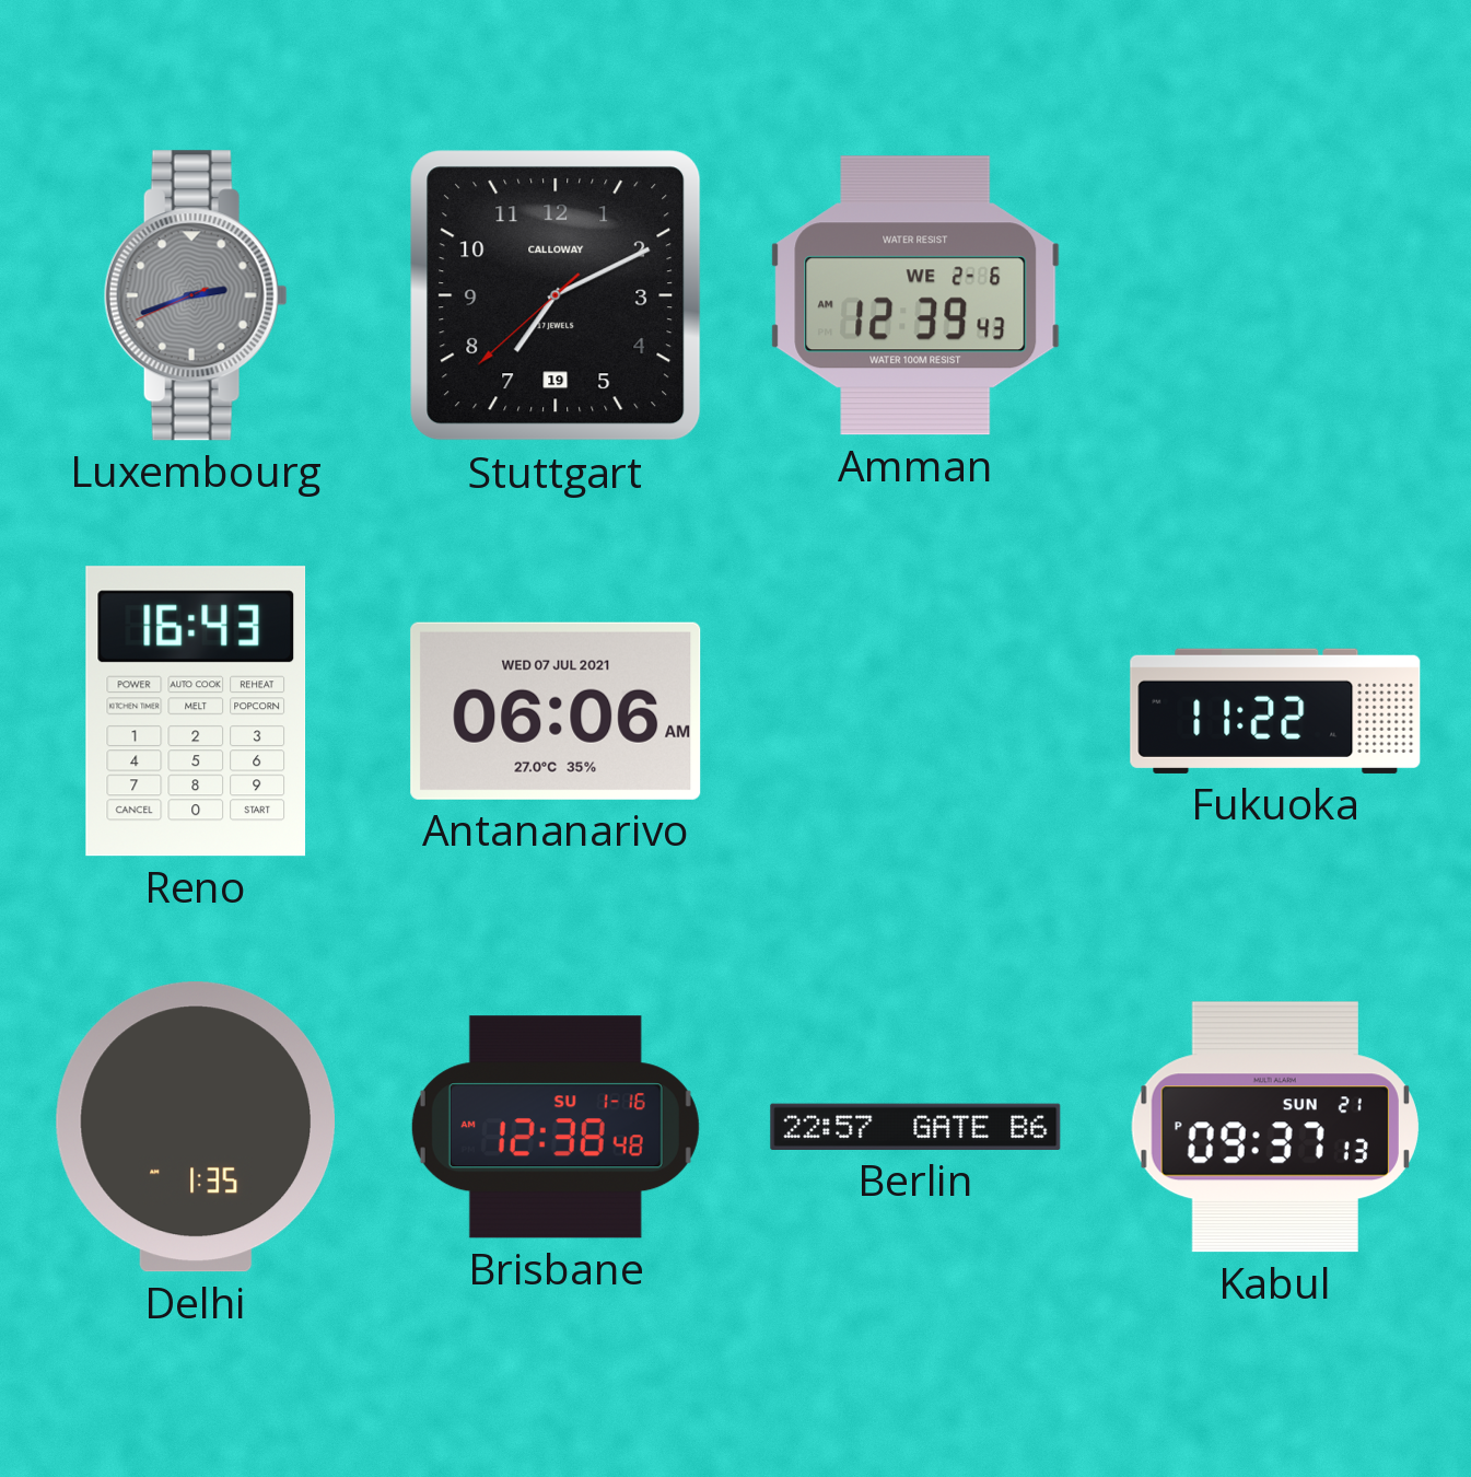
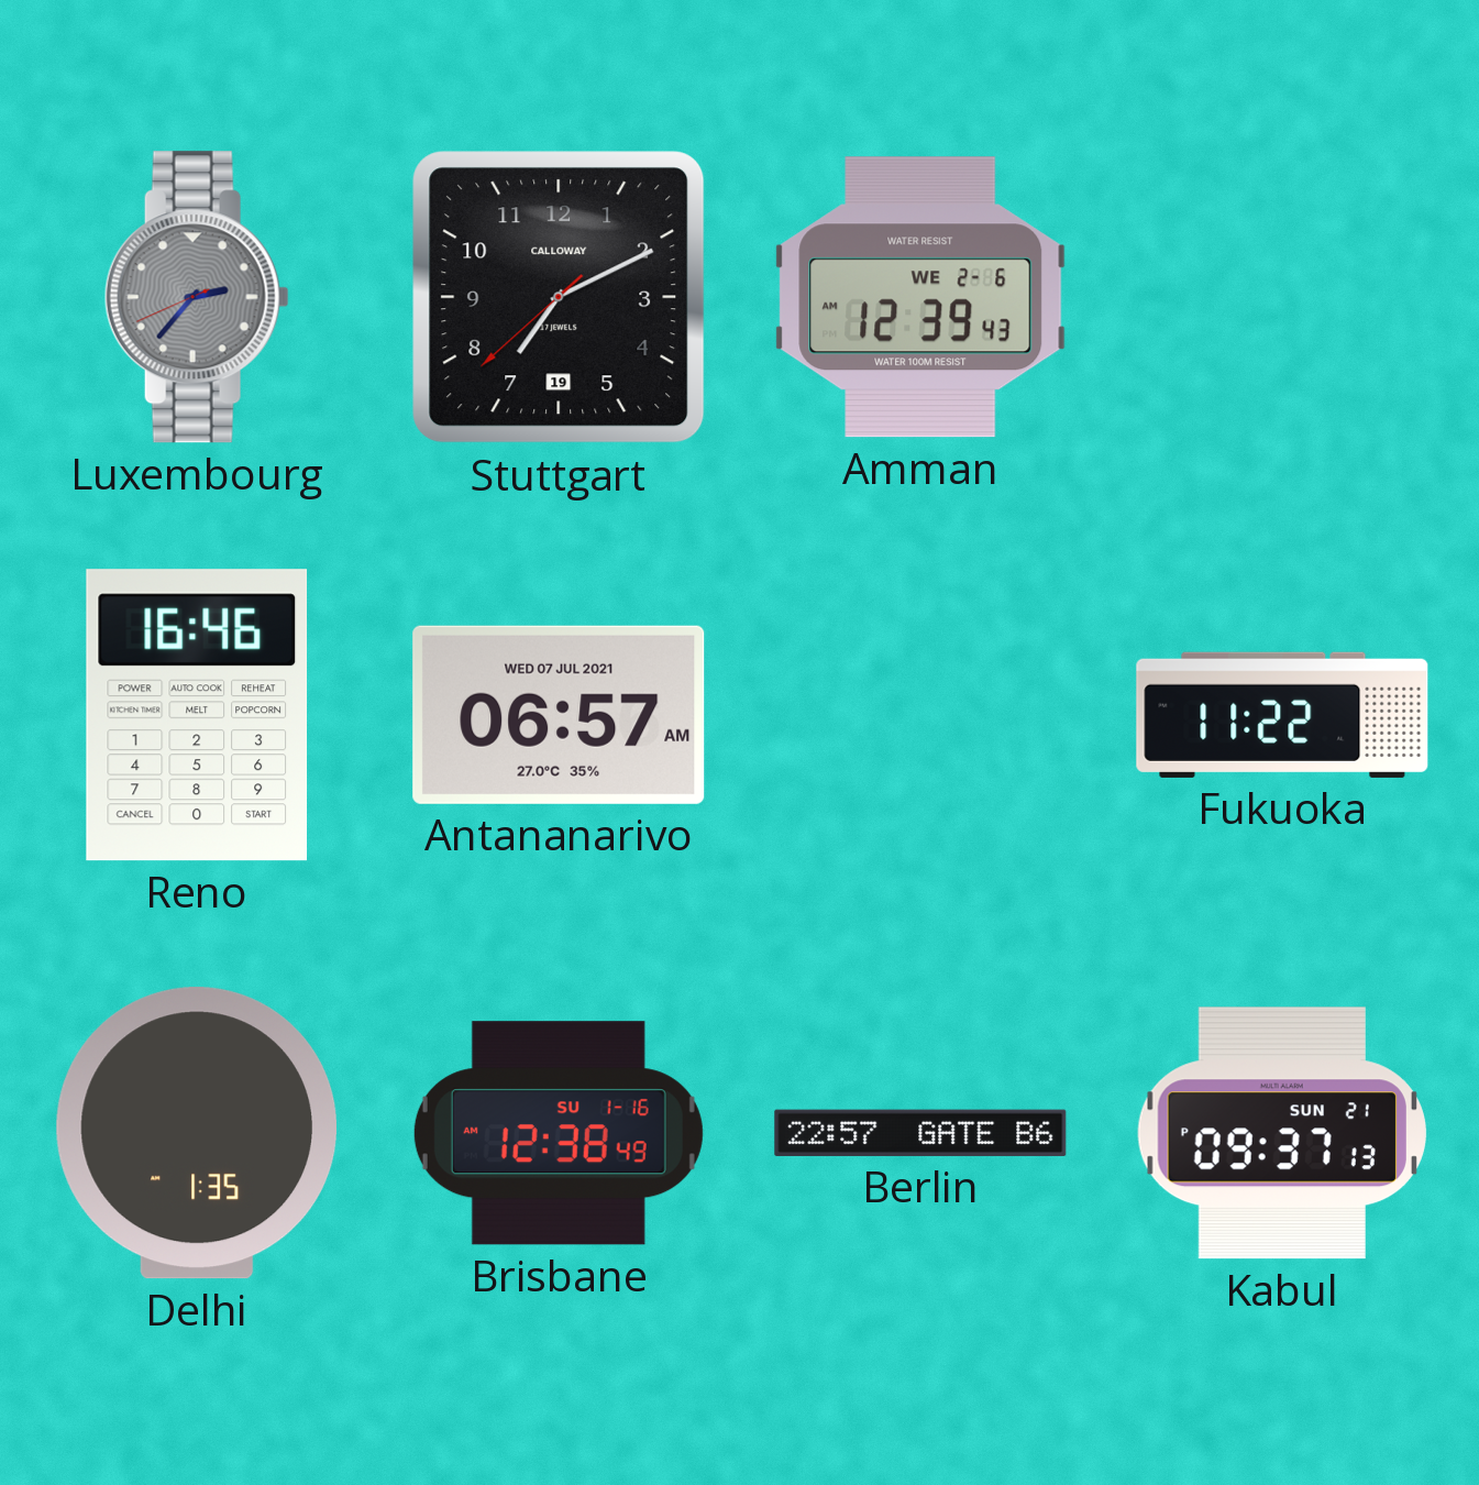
Luxembourg: 2:41 -> 2:36
Reno: 16:43 -> 16:46
Antananarivo: 06:06 -> 06:57
Brisbane: 12:38:48 -> 12:38:49
